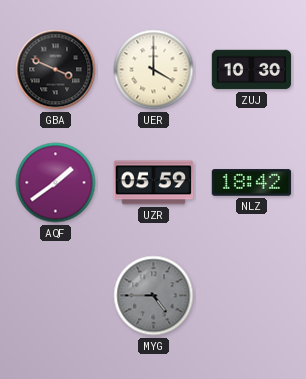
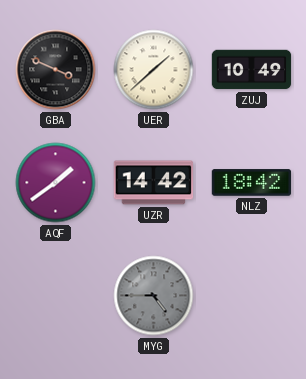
UER: 4:00 -> 1:38
ZUJ: 10:30 -> 10:49
UZR: 05:59 -> 14:42
